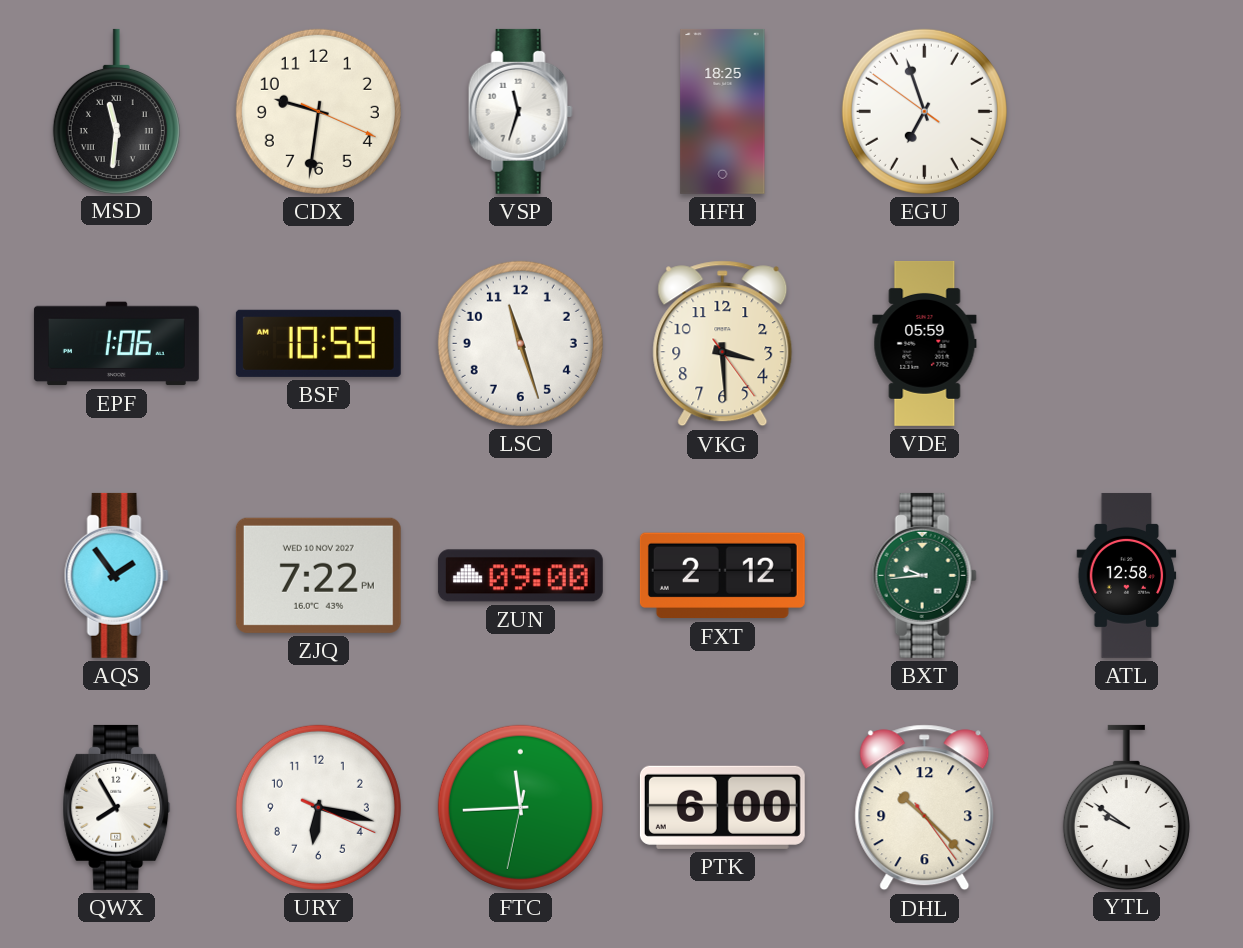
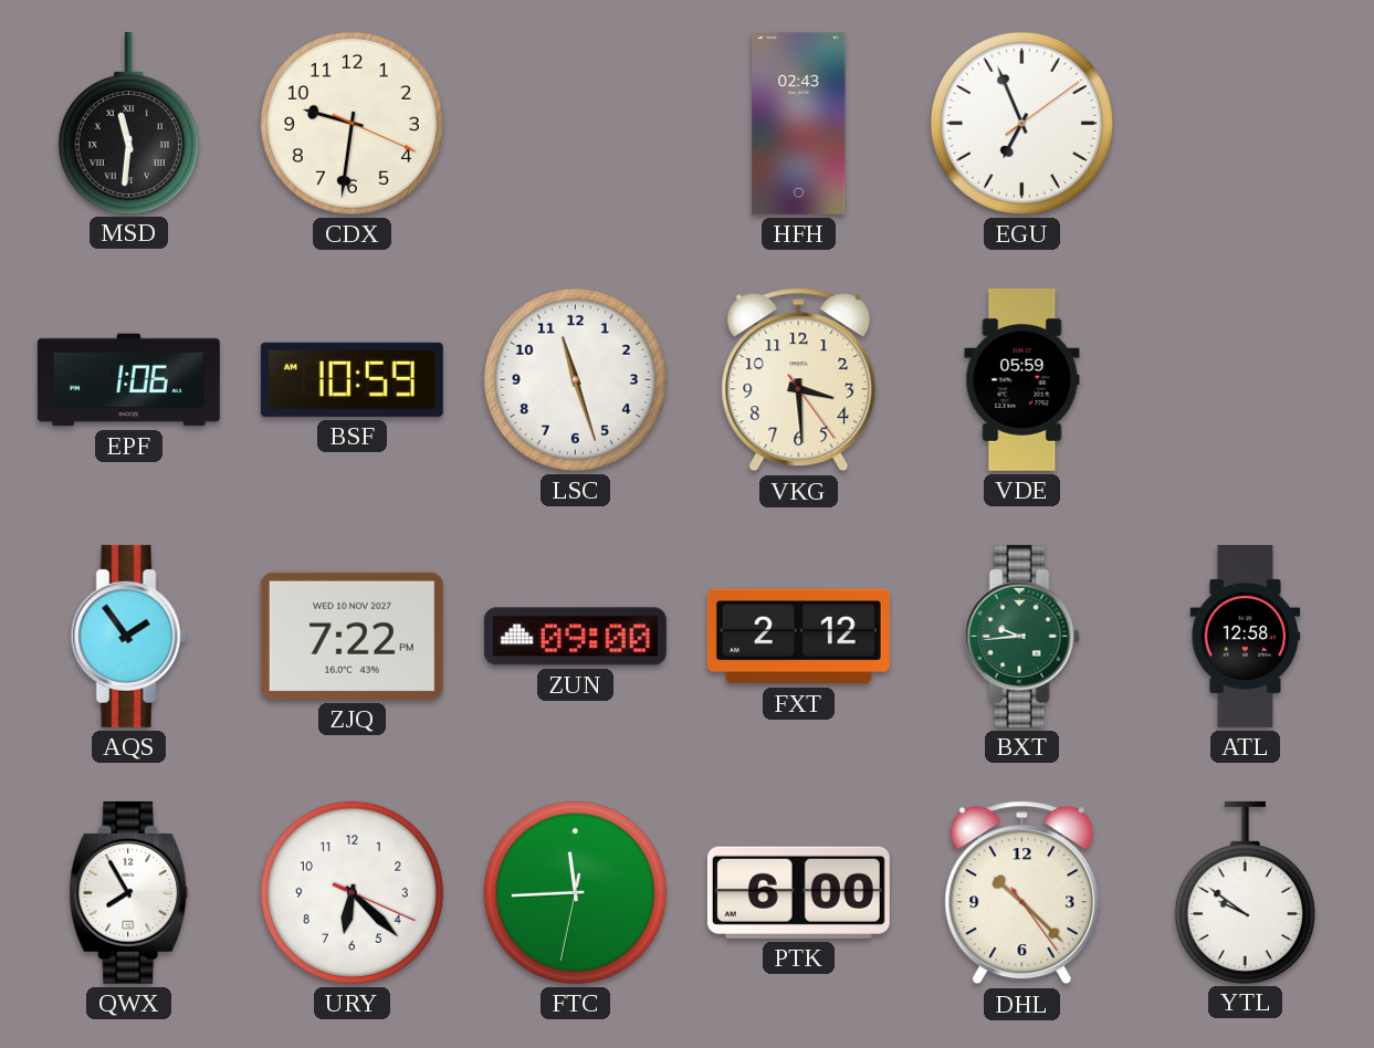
VSP: 11:33 -> none
HFH: 18:25 -> 02:43
EGU: 6:56:51 -> 6:56:09
URY: 6:17 -> 6:22
